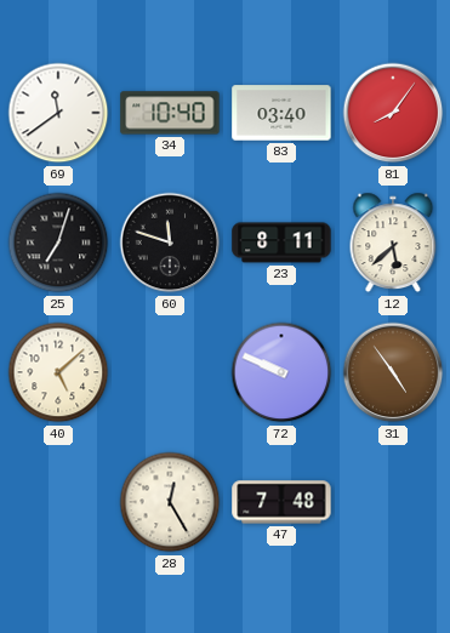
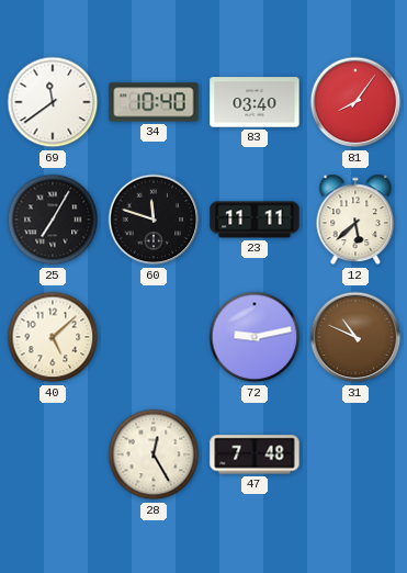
25: 7:03 -> 7:05
23: 8:11 -> 11:11
72: 9:49 -> 9:13
31: 4:54 -> 10:49
